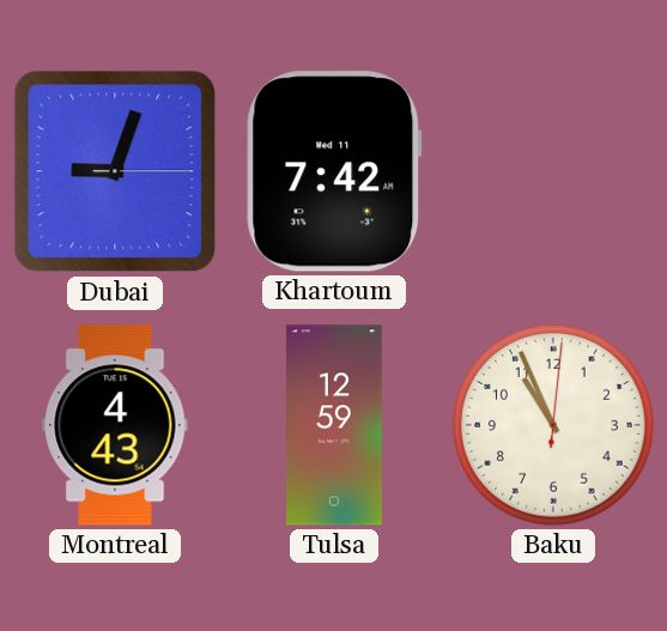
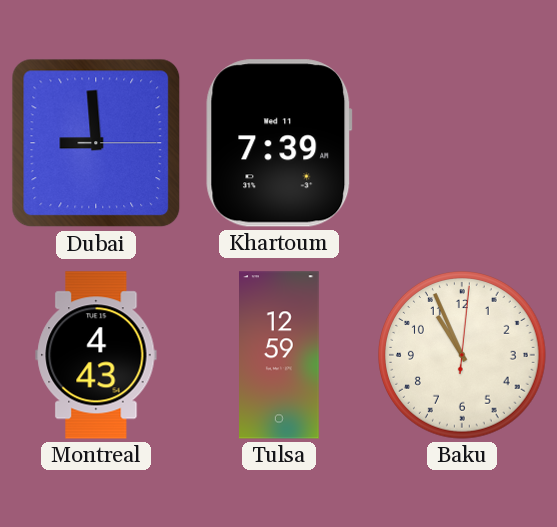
Dubai: 9:03 -> 8:59
Khartoum: 7:42 -> 7:39
